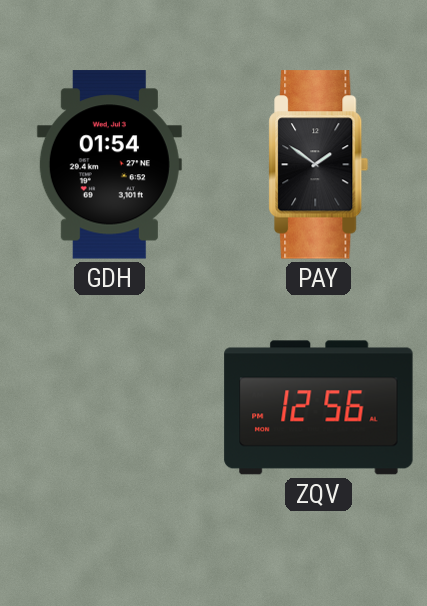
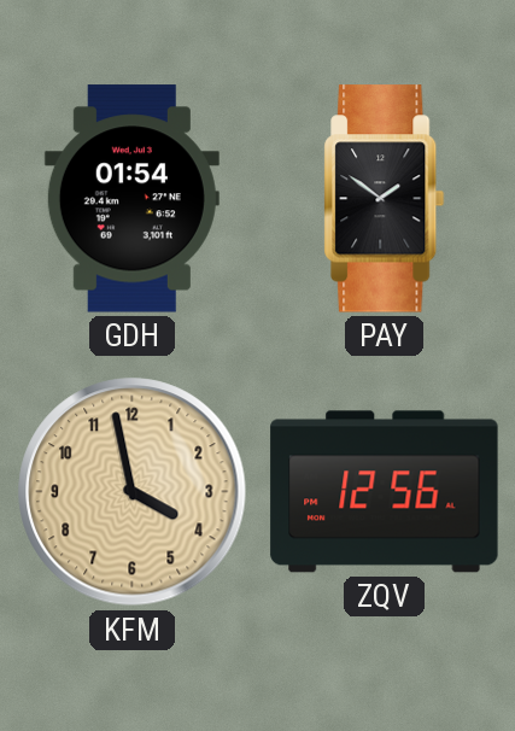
KFM: none -> 3:58
